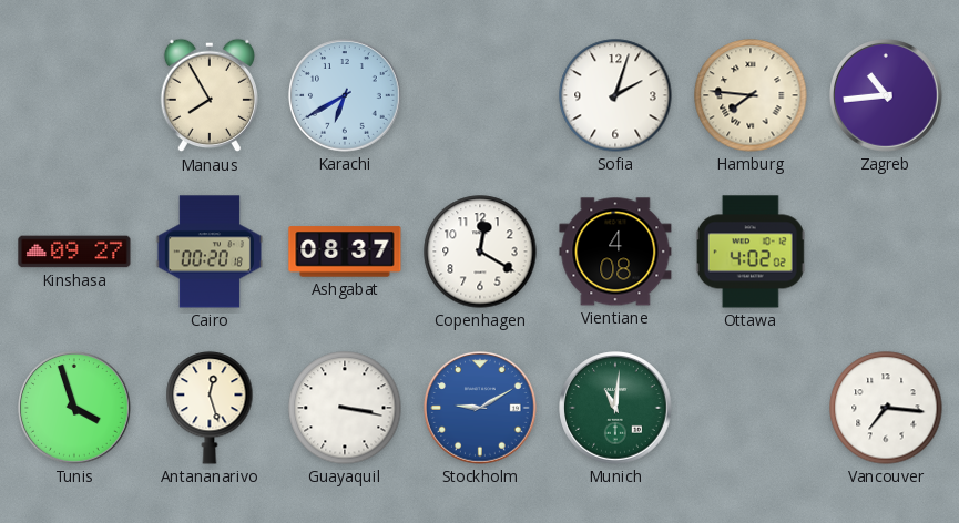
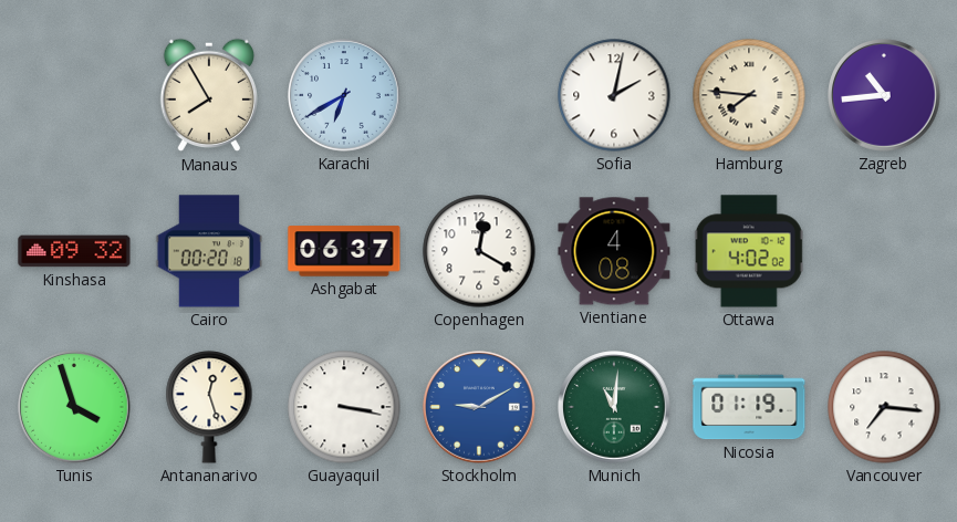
Sofia: 2:03 -> 2:02
Kinshasa: 09:27 -> 09:32
Ashgabat: 08:37 -> 06:37
Nicosia: none -> 01:19
